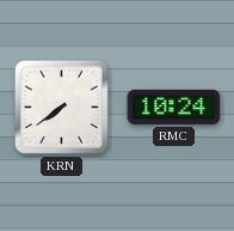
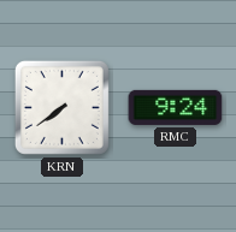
RMC: 10:24 -> 9:24
